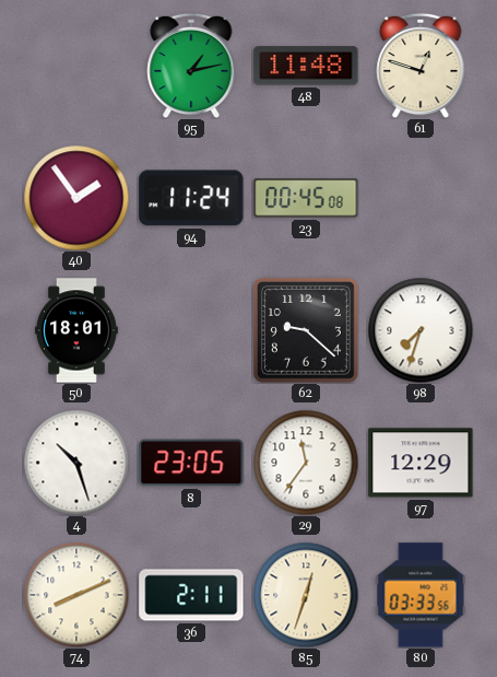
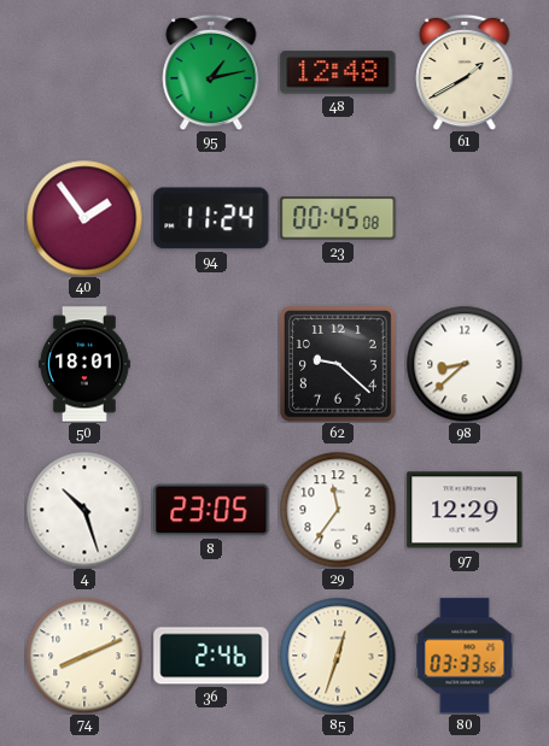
48: 11:48 -> 12:48
61: 12:48 -> 1:40
98: 7:33 -> 8:38
36: 2:11 -> 2:46
